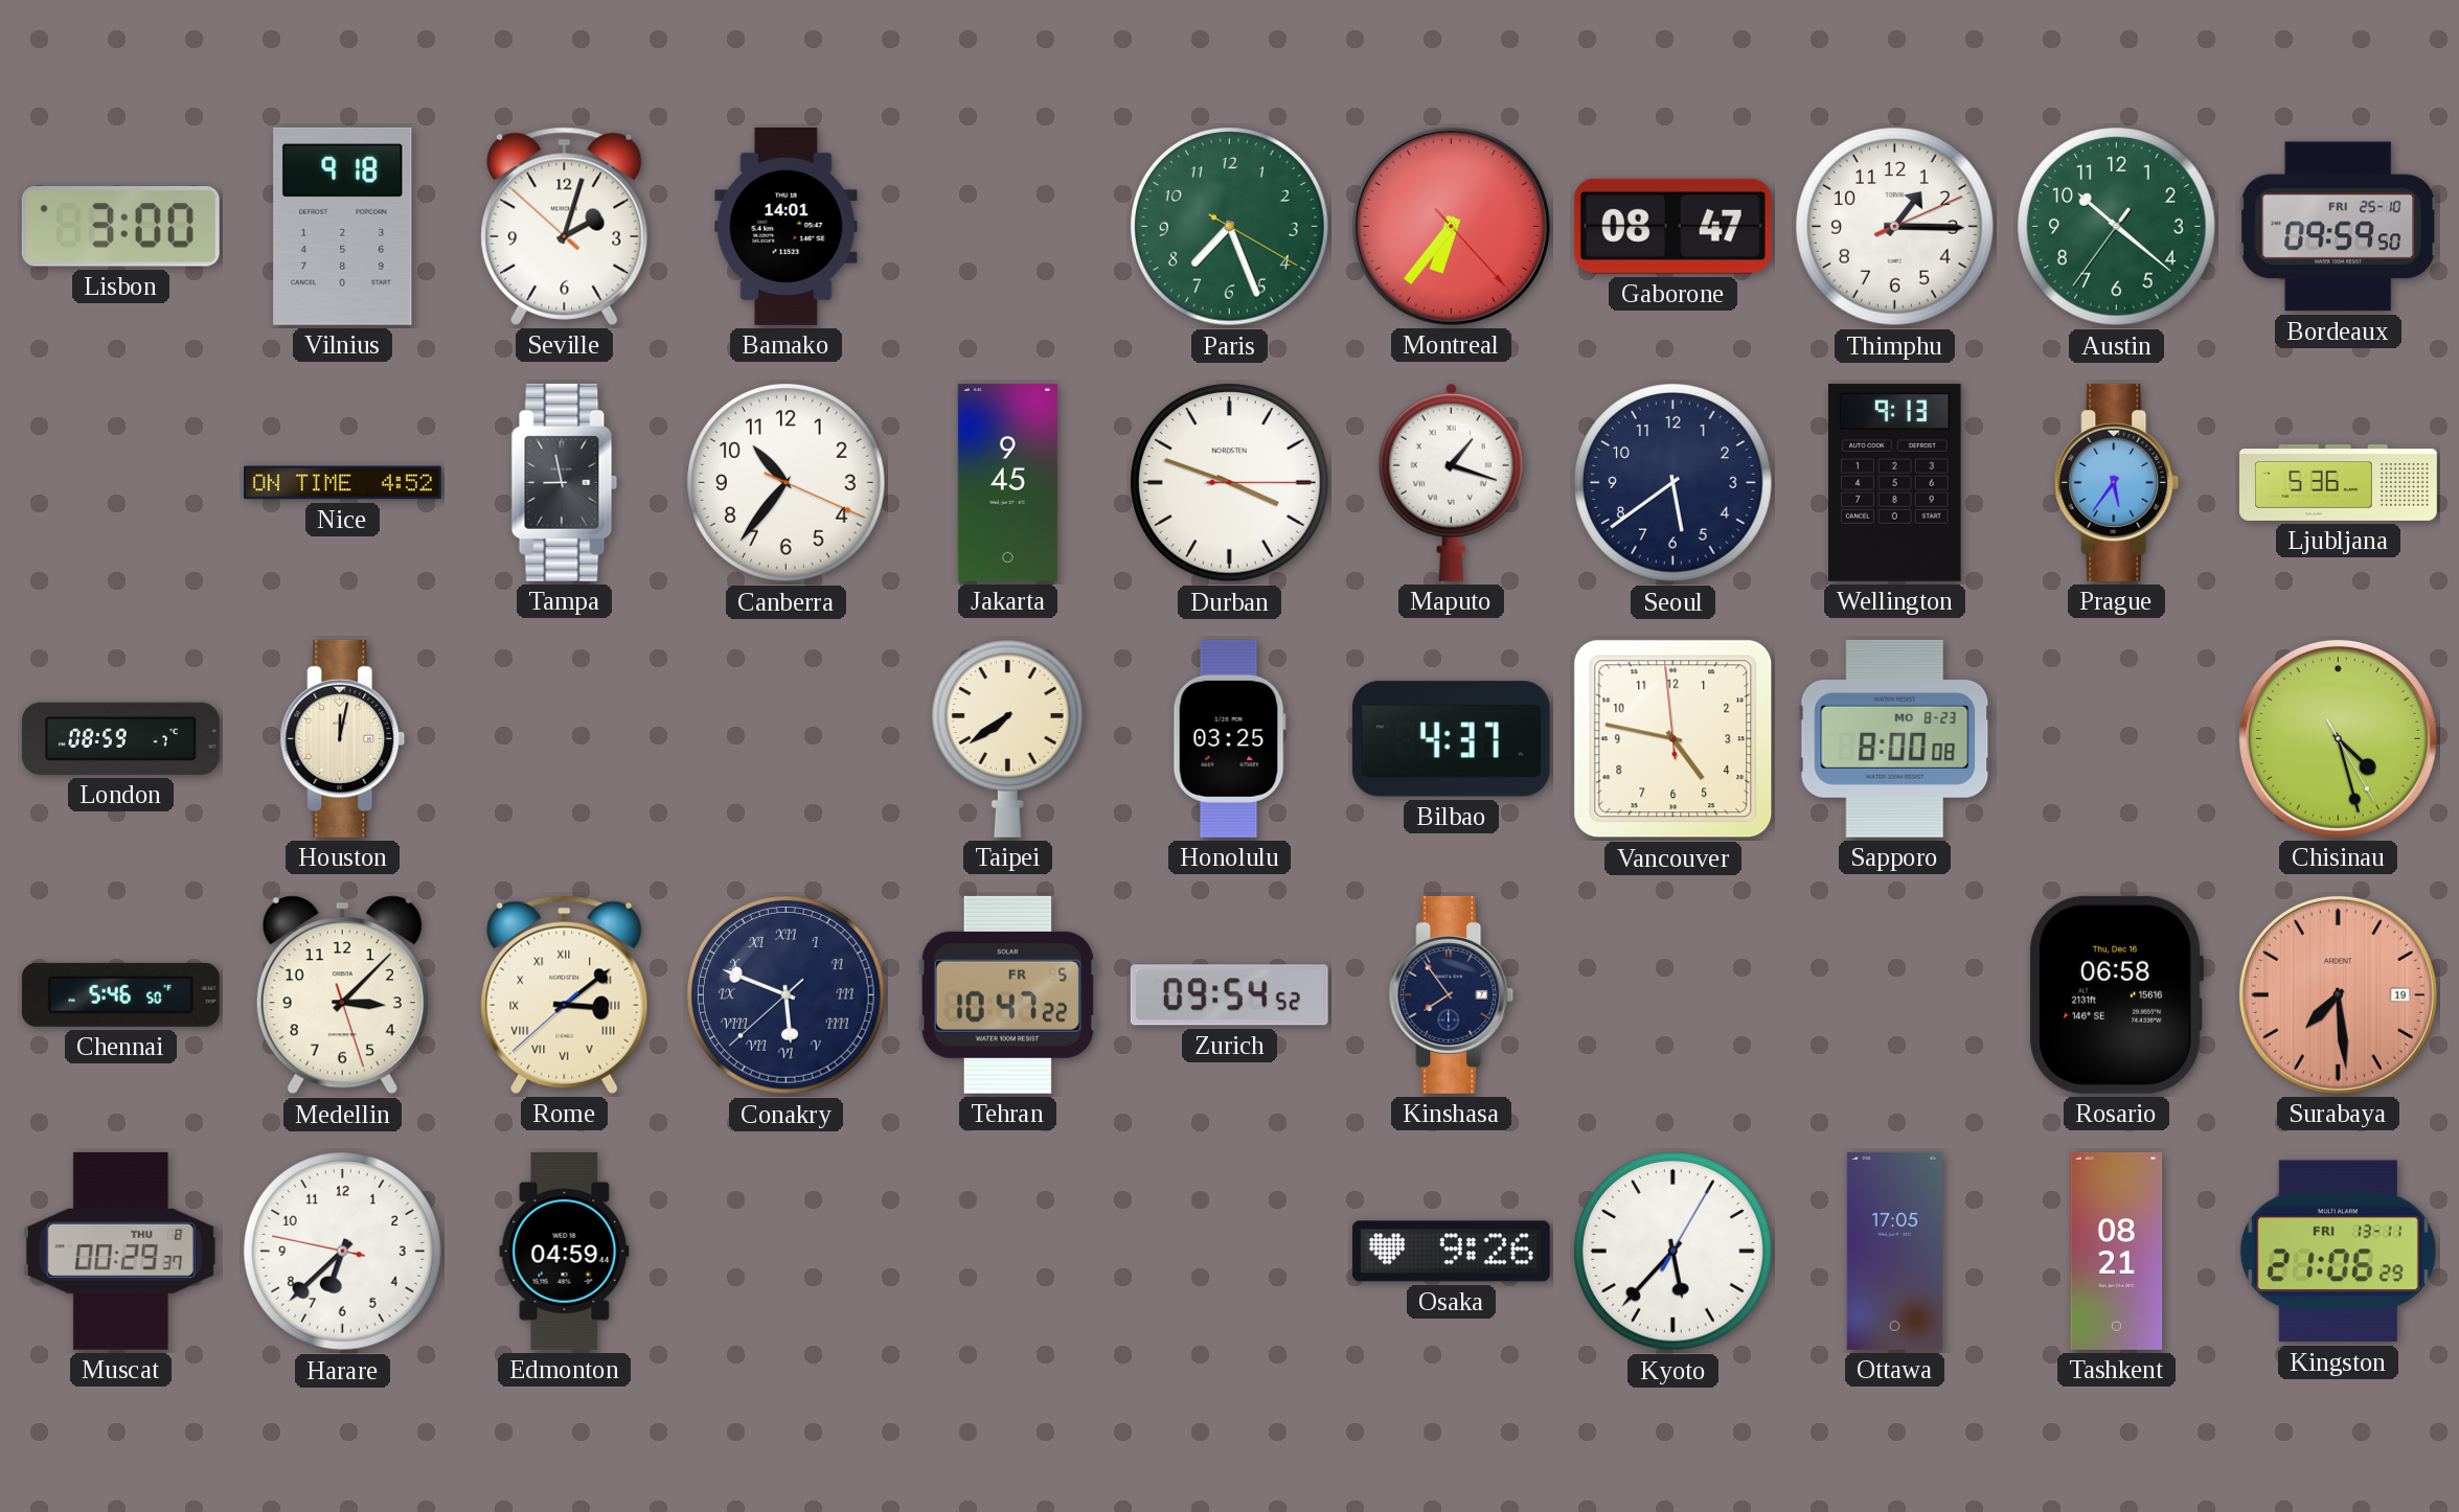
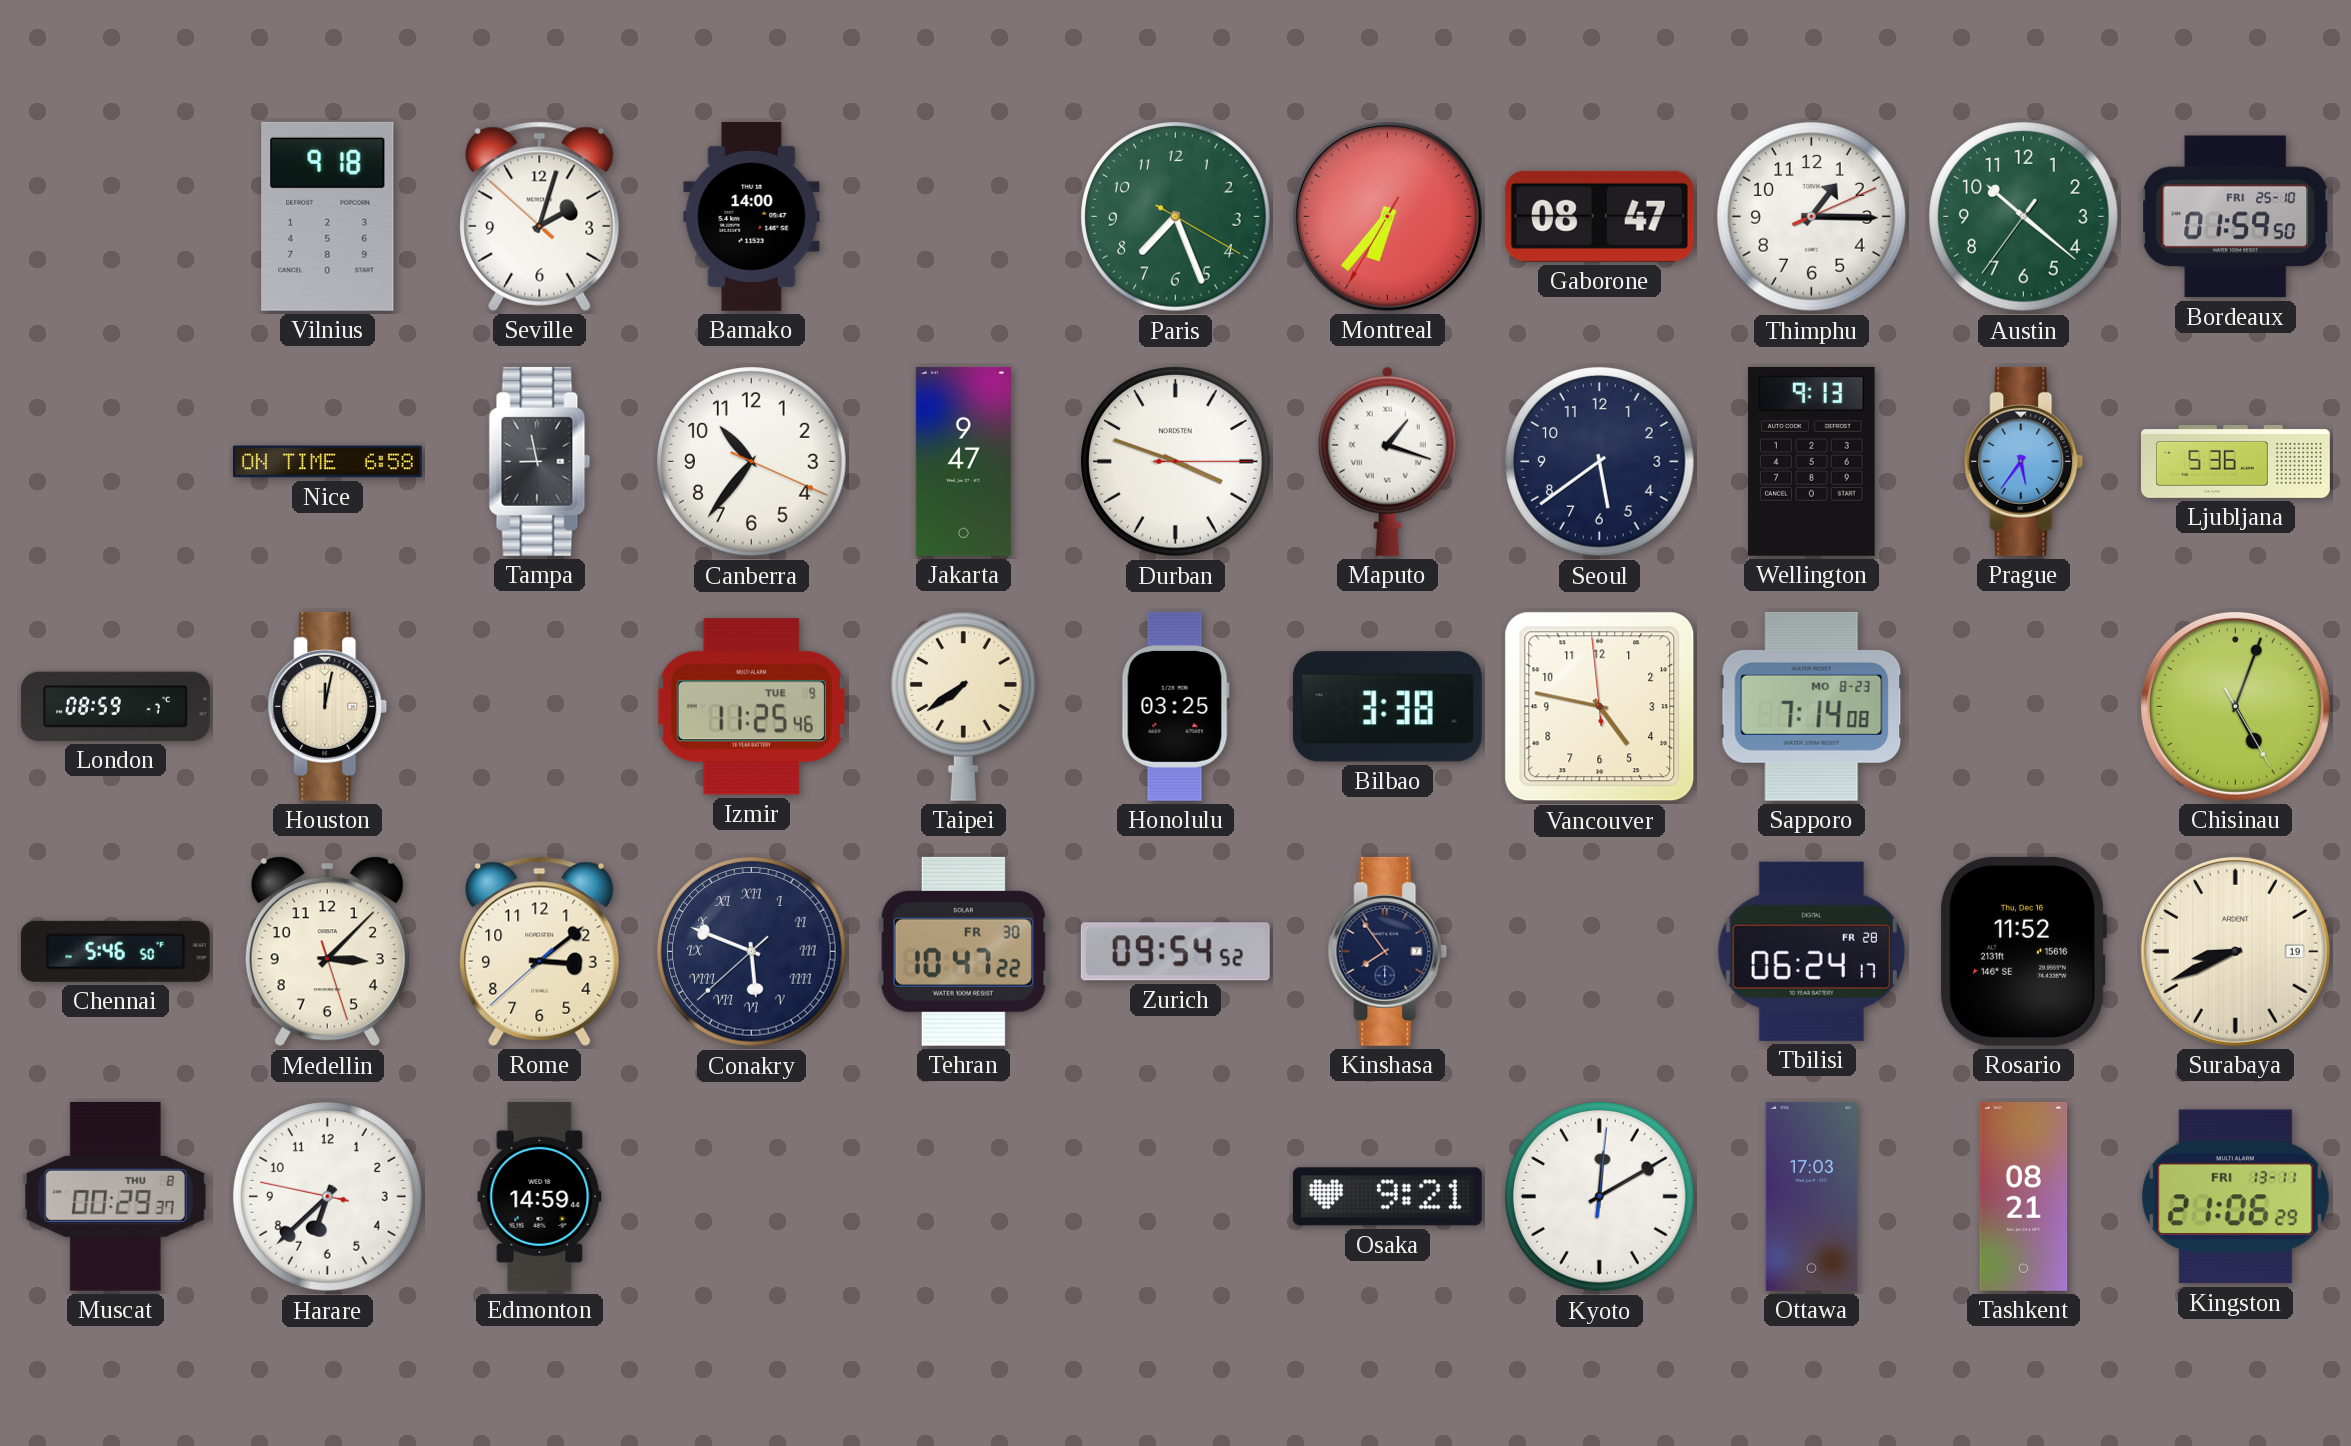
Lisbon: 3:00 -> none
Bamako: 14:01 -> 14:00
Montreal: 6:36:23 -> 6:36:35
Bordeaux: 09:59 -> 01:59
Nice: 4:52 -> 6:58
Jakarta: 9:45 -> 9:47
Izmir: none -> 11:25
Bilbao: 4:37 -> 3:38
Sapporo: 8:00 -> 7:14
Chisinau: 4:27 -> 5:03
Rome numerals: Roman -> Arabic
Tehran date: FR 5 -> FR 30
Tbilisi: none -> 06:24
Rosario: 06:58 -> 11:52
Surabaya: 7:29 -> 8:41
Surabaya dial: salmon -> cream
Edmonton: 04:59 -> 14:59
Osaka: 9:26 -> 9:21
Kyoto: 5:37 -> 12:10
Ottawa: 17:05 -> 17:03
